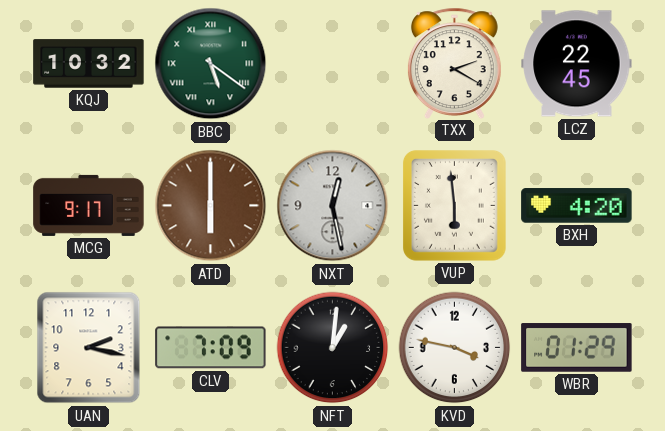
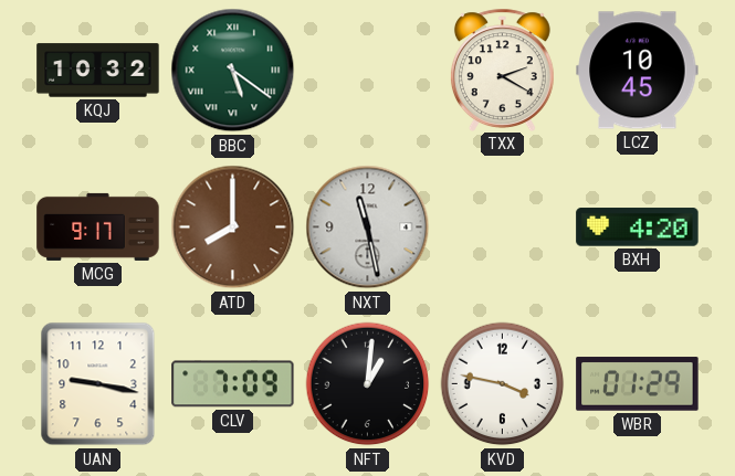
LCZ: 22:45 -> 10:45
ATD: 6:00 -> 8:00
NXT: 12:28 -> 11:28
VUP: 5:59 -> none
UAN: 2:17 -> 9:17
